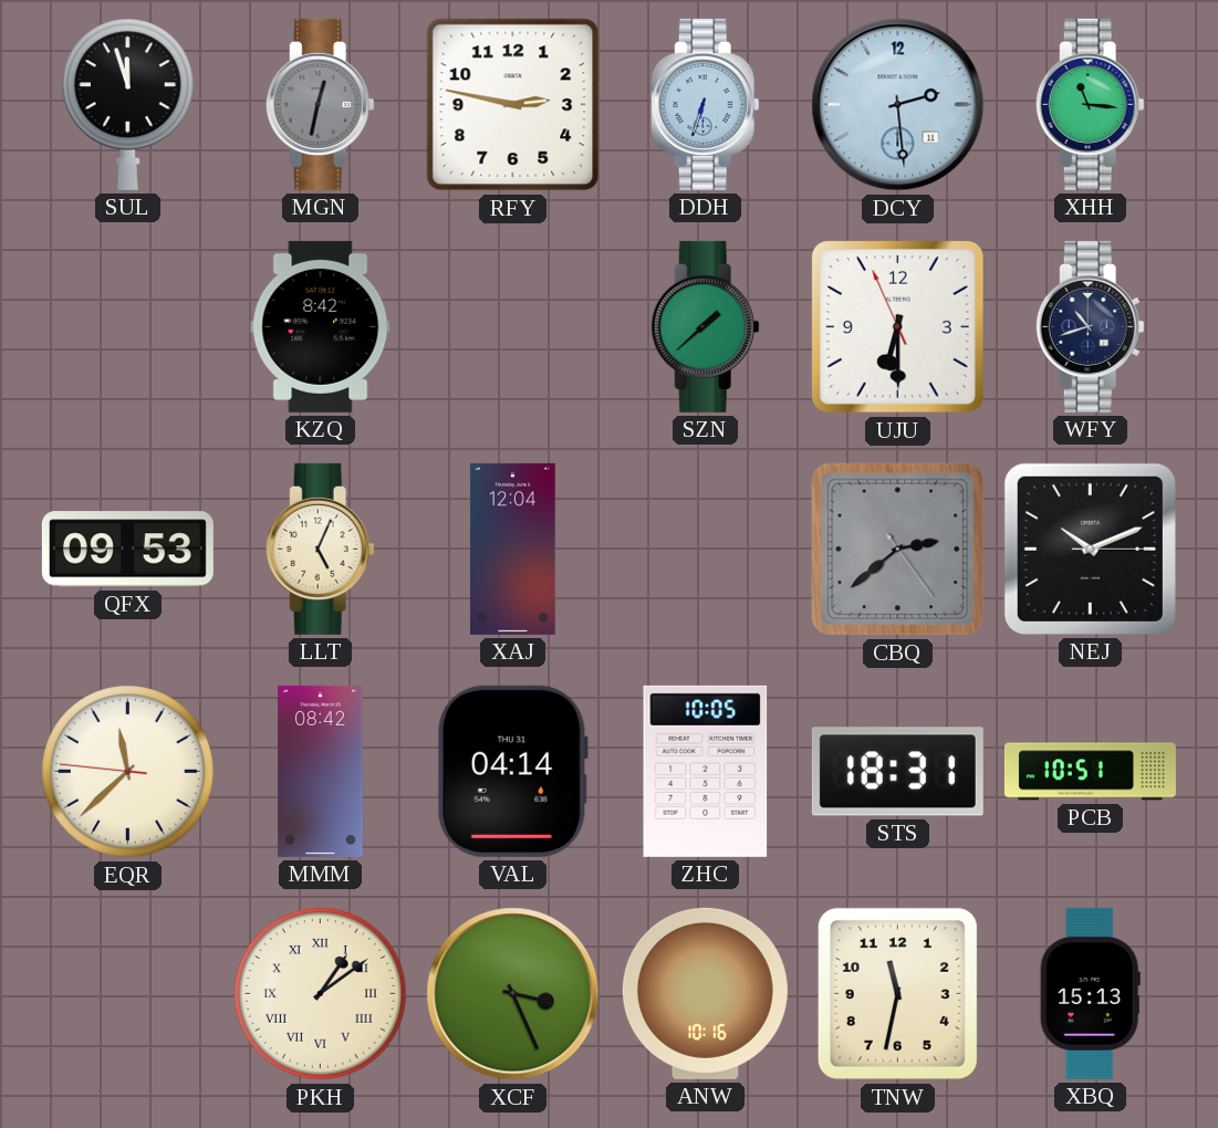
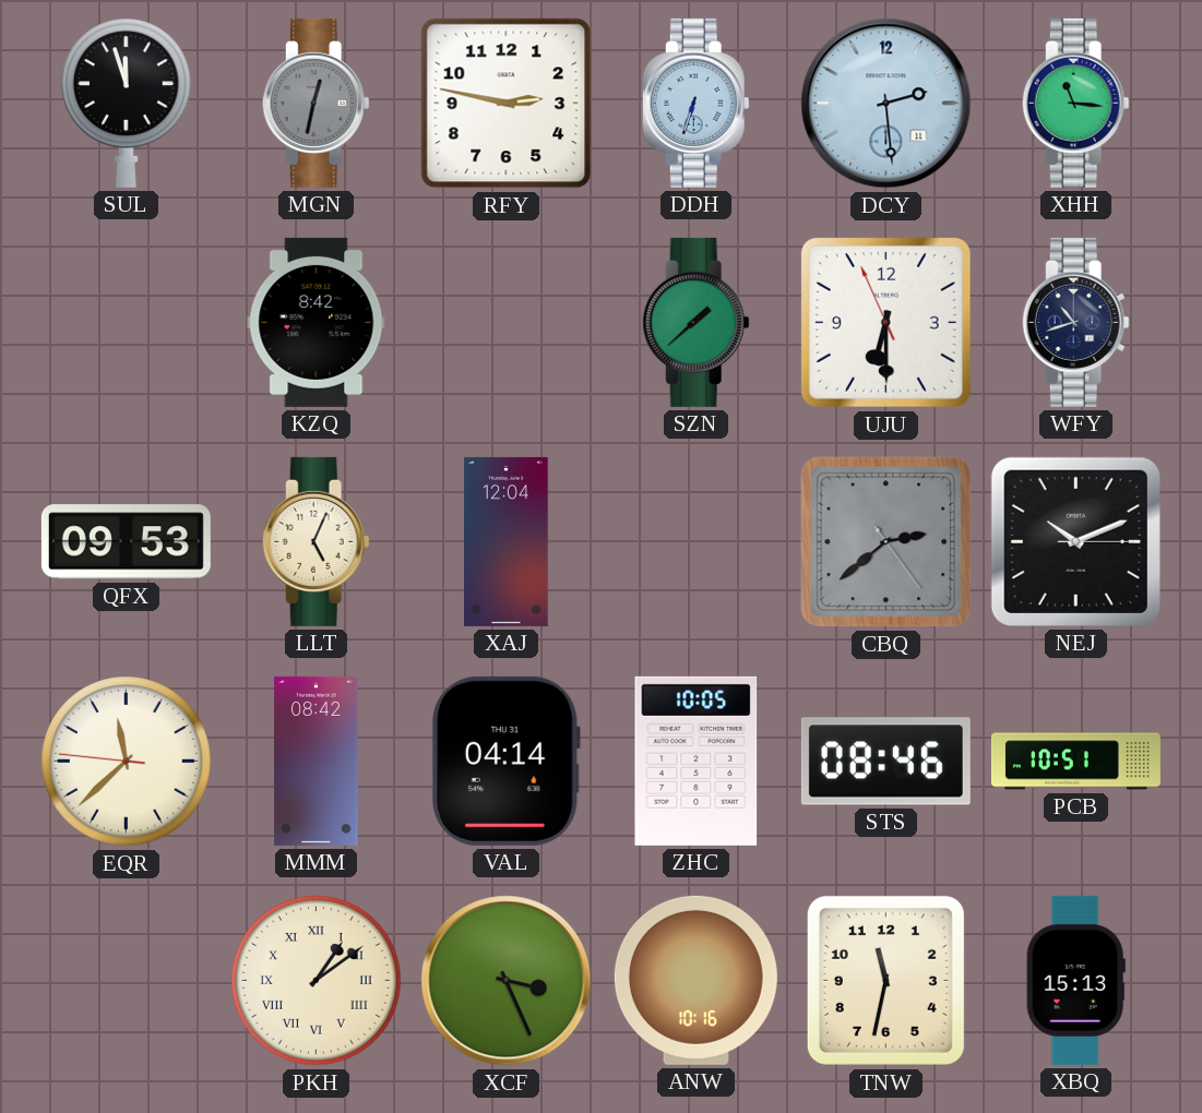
STS: 18:31 -> 08:46
